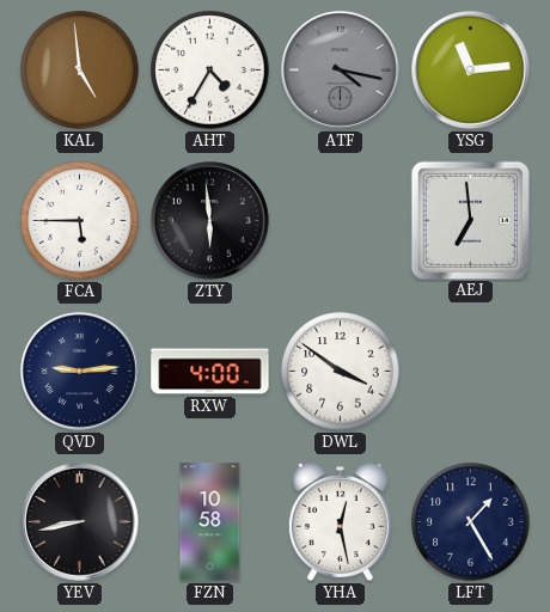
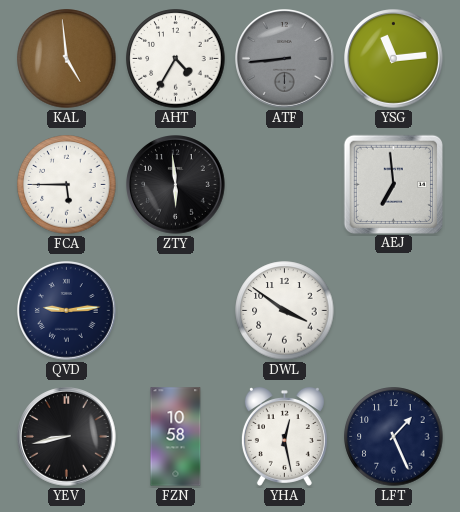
ATF: 4:17 -> 8:44
RXW: 4:00 -> none
LFT: 1:25 -> 1:26
